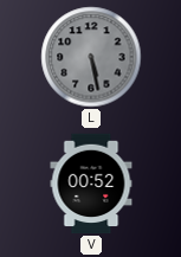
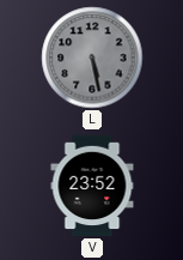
V: 00:52 -> 23:52
